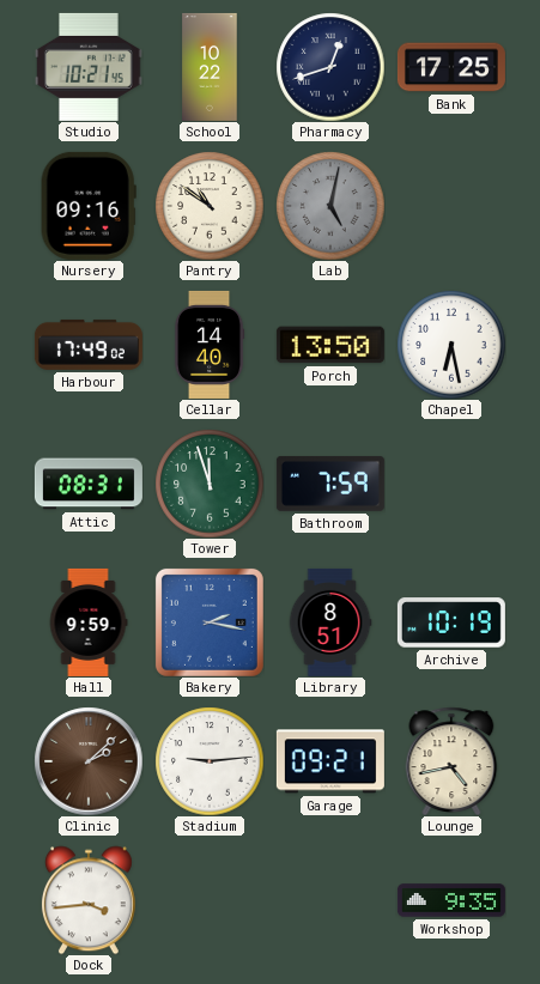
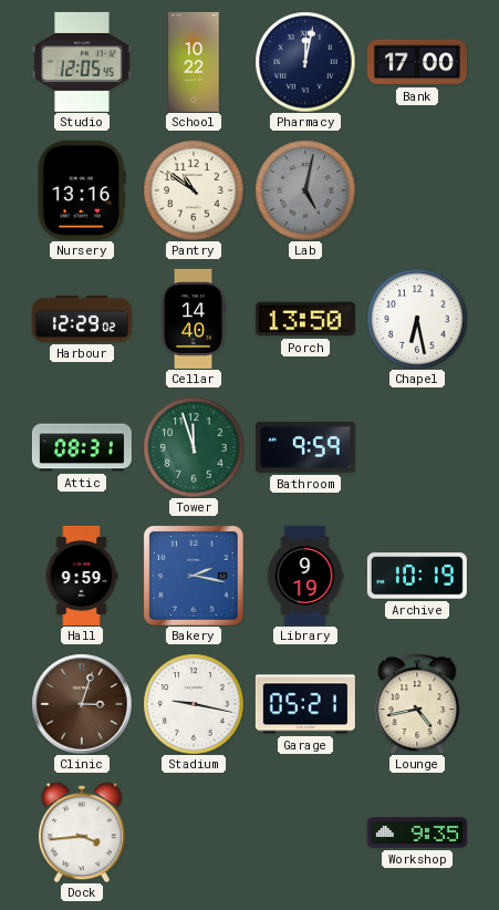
Studio: 10:21 -> 12:05
Pharmacy: 12:42 -> 12:02
Bank: 17:25 -> 17:00
Nursery: 09:16 -> 13:16
Harbour: 17:49 -> 12:29
Bathroom: 7:59 -> 9:59
Library: 8:51 -> 9:19
Clinic: 2:08 -> 3:03
Stadium: 9:14 -> 9:17
Garage: 09:21 -> 05:21
